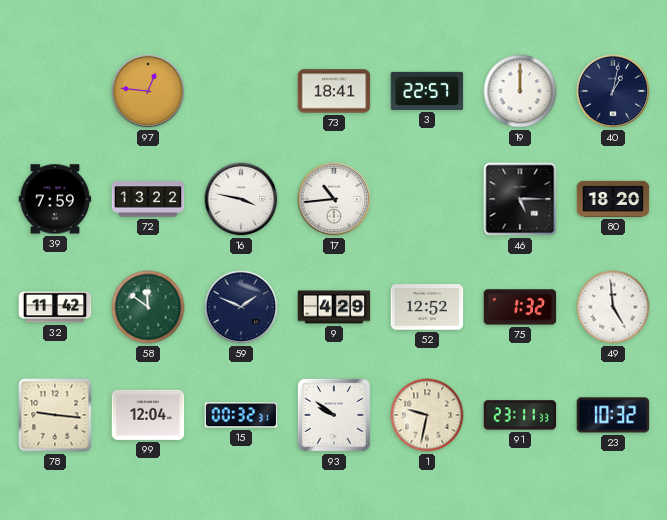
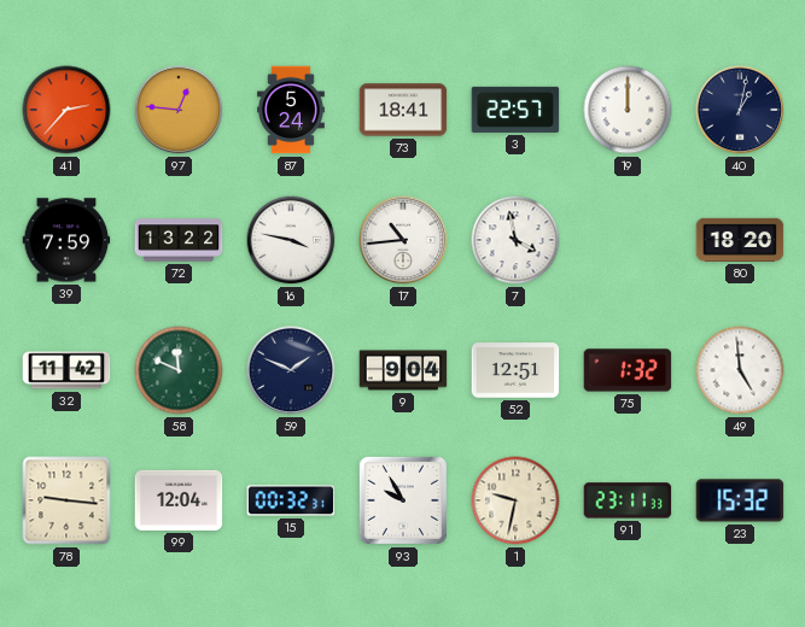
41: none -> 2:37
87: none -> 5:24
7: none -> 3:58
46: 5:15 -> none
58: 11:51 -> 11:49
9: 4:29 -> 9:04
52: 12:52 -> 12:51
93: 9:51 -> 9:55
23: 10:32 -> 15:32
